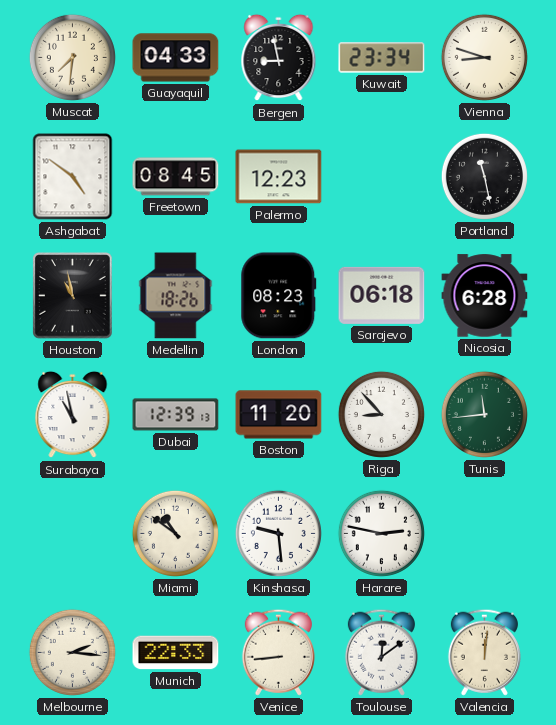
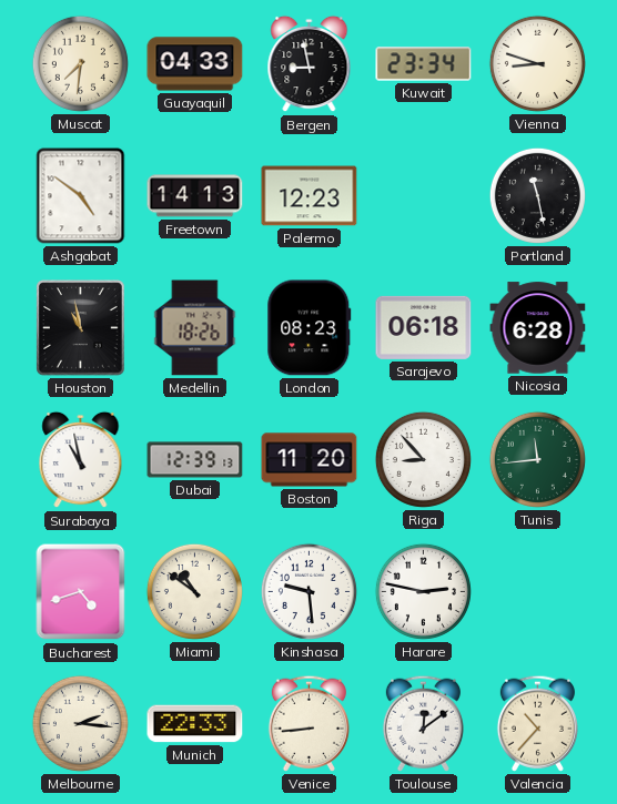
Freetown: 08:45 -> 14:13
Bucharest: none -> 4:42
Valencia: 12:01 -> 10:37
